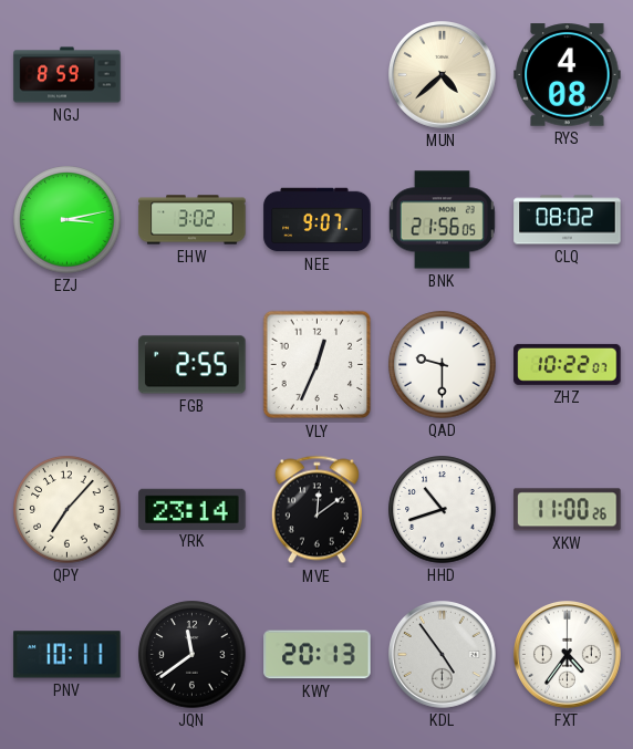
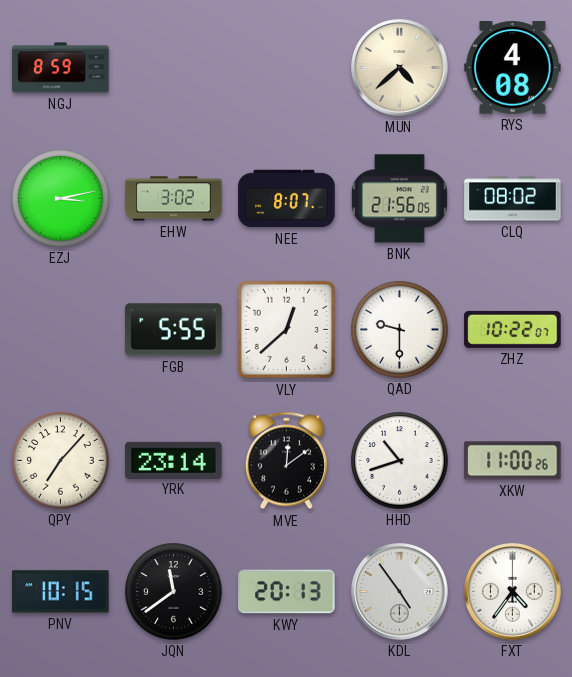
NEE: 9:07 -> 8:07
FGB: 2:55 -> 5:55
VLY: 12:34 -> 12:38
PNV: 10:11 -> 10:15
